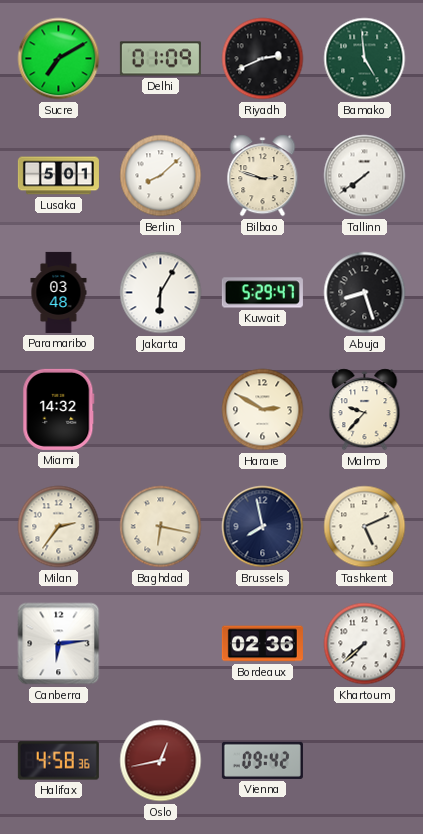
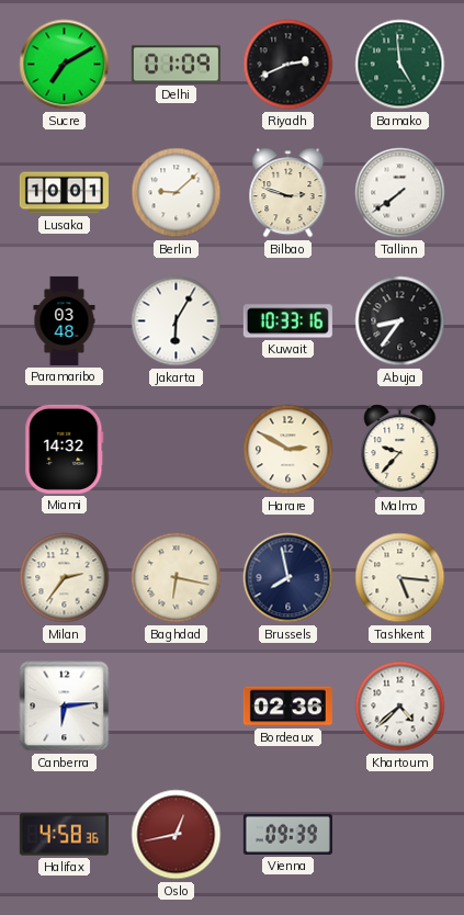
Lusaka: 5:01 -> 10:01
Berlin: 8:08 -> 9:08
Kuwait: 5:29 -> 10:33
Abuja: 8:27 -> 8:36
Tashkent: 5:11 -> 5:16
Khartoum: 7:38 -> 4:38
Vienna: 09:42 -> 09:39
